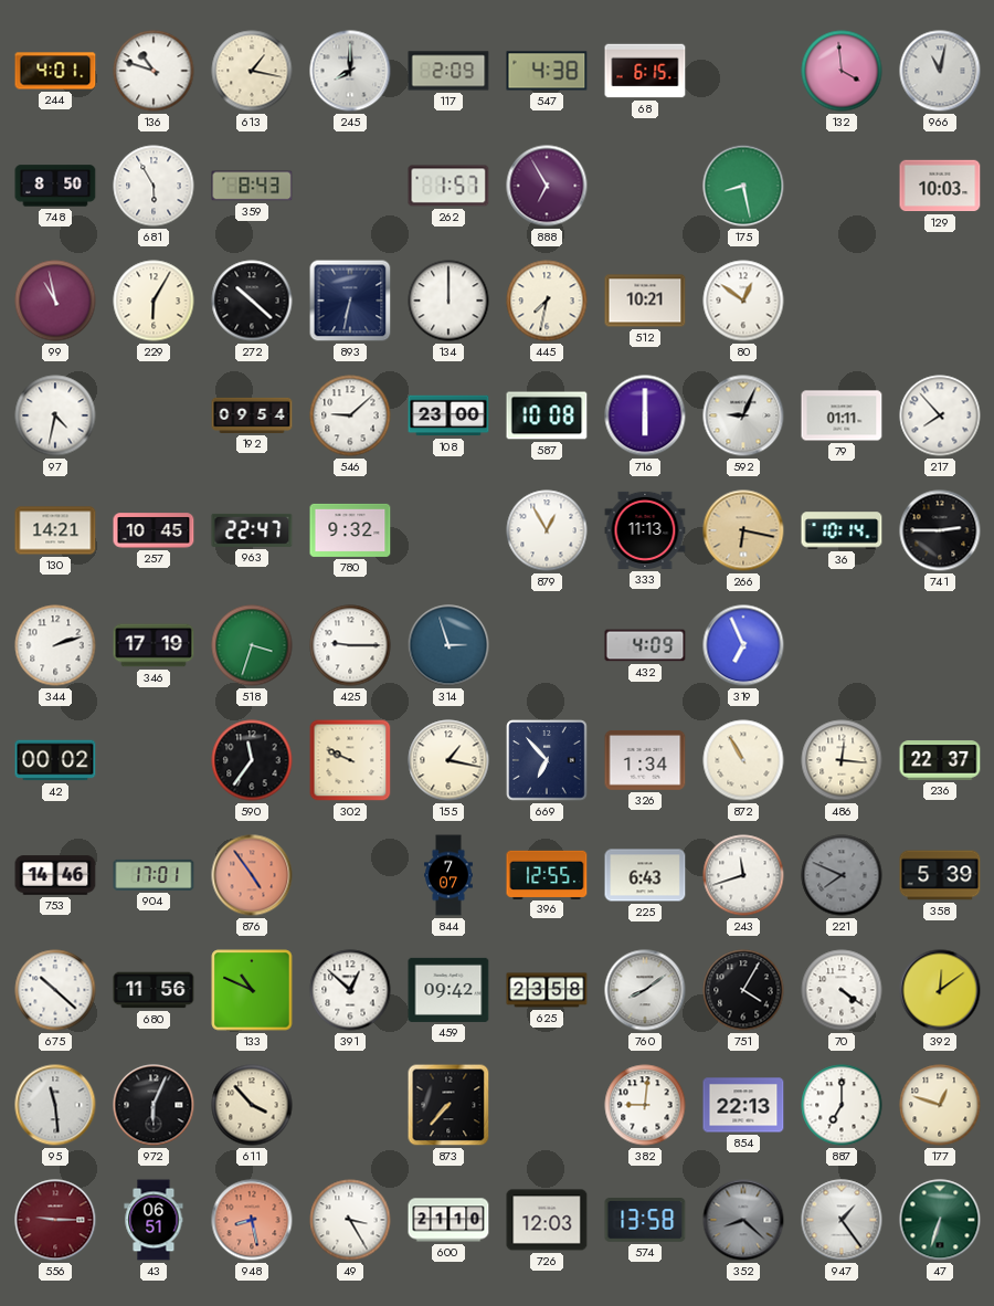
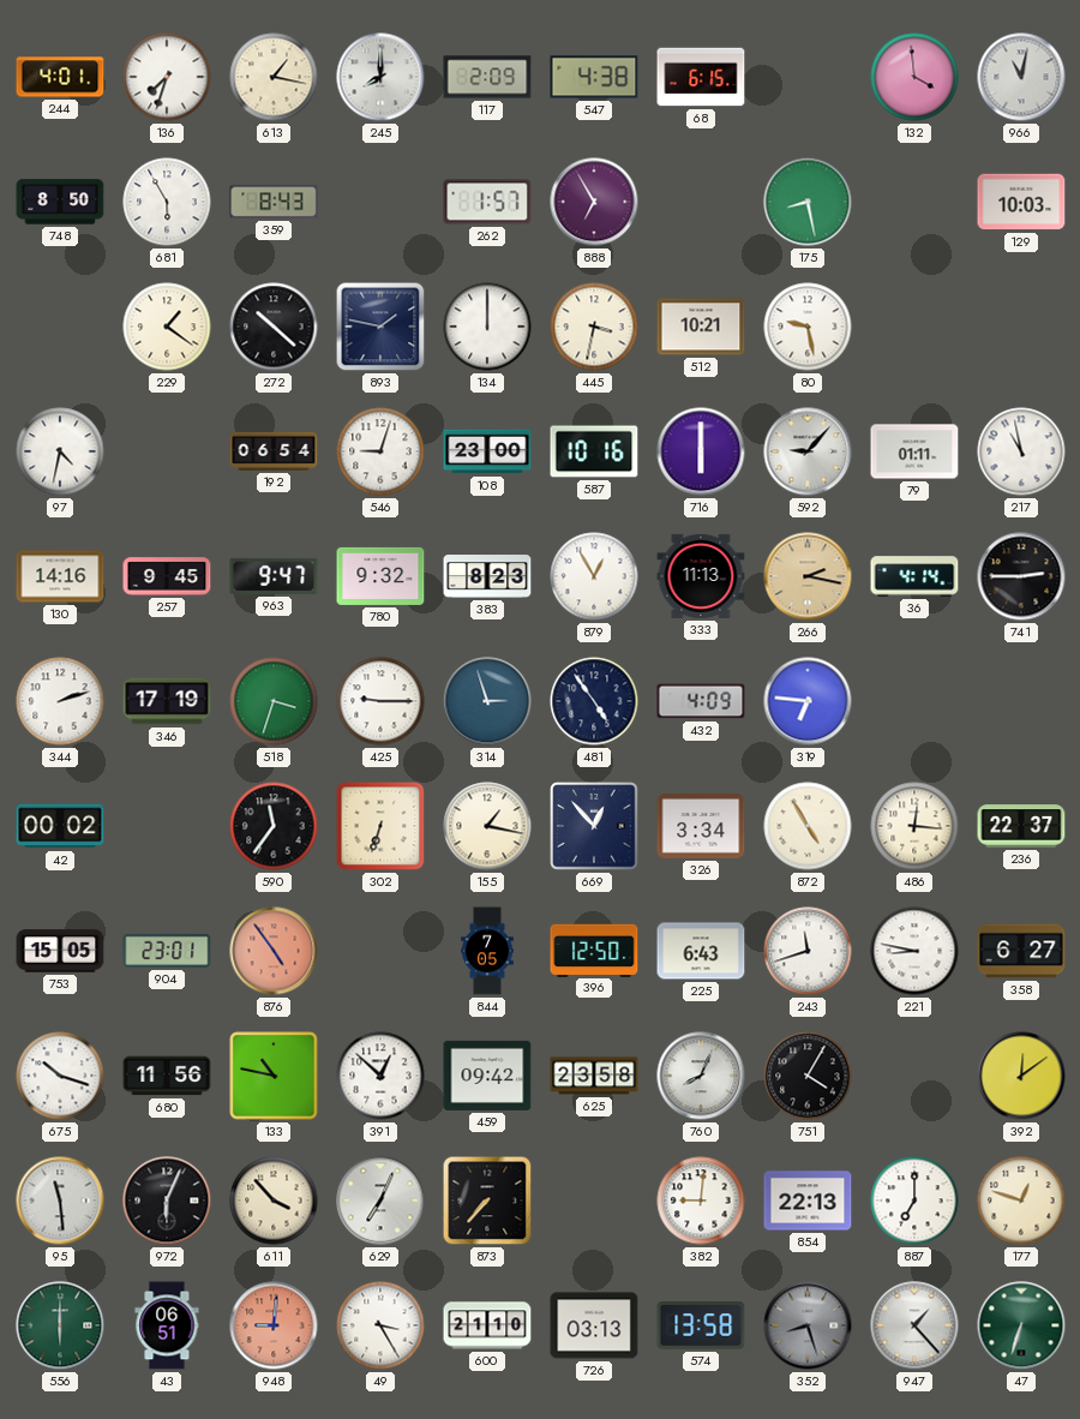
136: 10:48 -> 7:33
99: 10:58 -> none
229: 6:05 -> 1:21
893: 6:32 -> 1:47
445: 7:32 -> 3:32
80: 12:51 -> 9:28
192: 09:54 -> 06:54
546: 9:08 -> 9:03
587: 10:08 -> 10:16
592: 9:04 -> 9:07
217: 7:53 -> 10:58
130: 14:21 -> 14:16
257: 10:45 -> 9:45
963: 22:47 -> 9:47
383: none -> 8:23
266: 6:17 -> 2:17
36: 10:14 -> 4:14
481: none -> 4:54
319: 6:56 -> 6:46
302: 9:49 -> 6:33
669: 6:53 -> 12:53
326: 1:34 -> 3:34
872: 10:55 -> 4:55
753: 14:46 -> 15:05
904: 17:01 -> 23:01
844: 7:07 -> 7:05
396: 12:55 -> 12:50
221: 7:49 -> 8:47
221 dial: grey -> white
358: 5:39 -> 6:27
675: 10:22 -> 10:18
133: 10:49 -> 10:47
760: 8:09 -> 8:04
70: 4:21 -> none
629: none -> 7:04
556: 9:15 -> 6:00
556 dial: burgundy -> green
948: 8:28 -> 9:01
726: 12:03 -> 03:13
352: 8:22 -> 8:27
947: 1:24 -> 1:23
